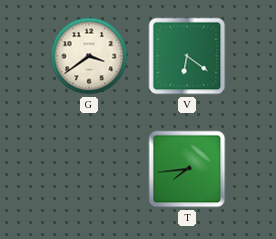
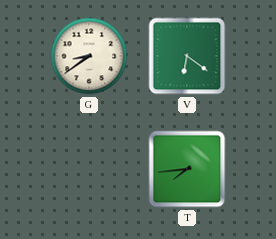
G: 3:39 -> 8:39
